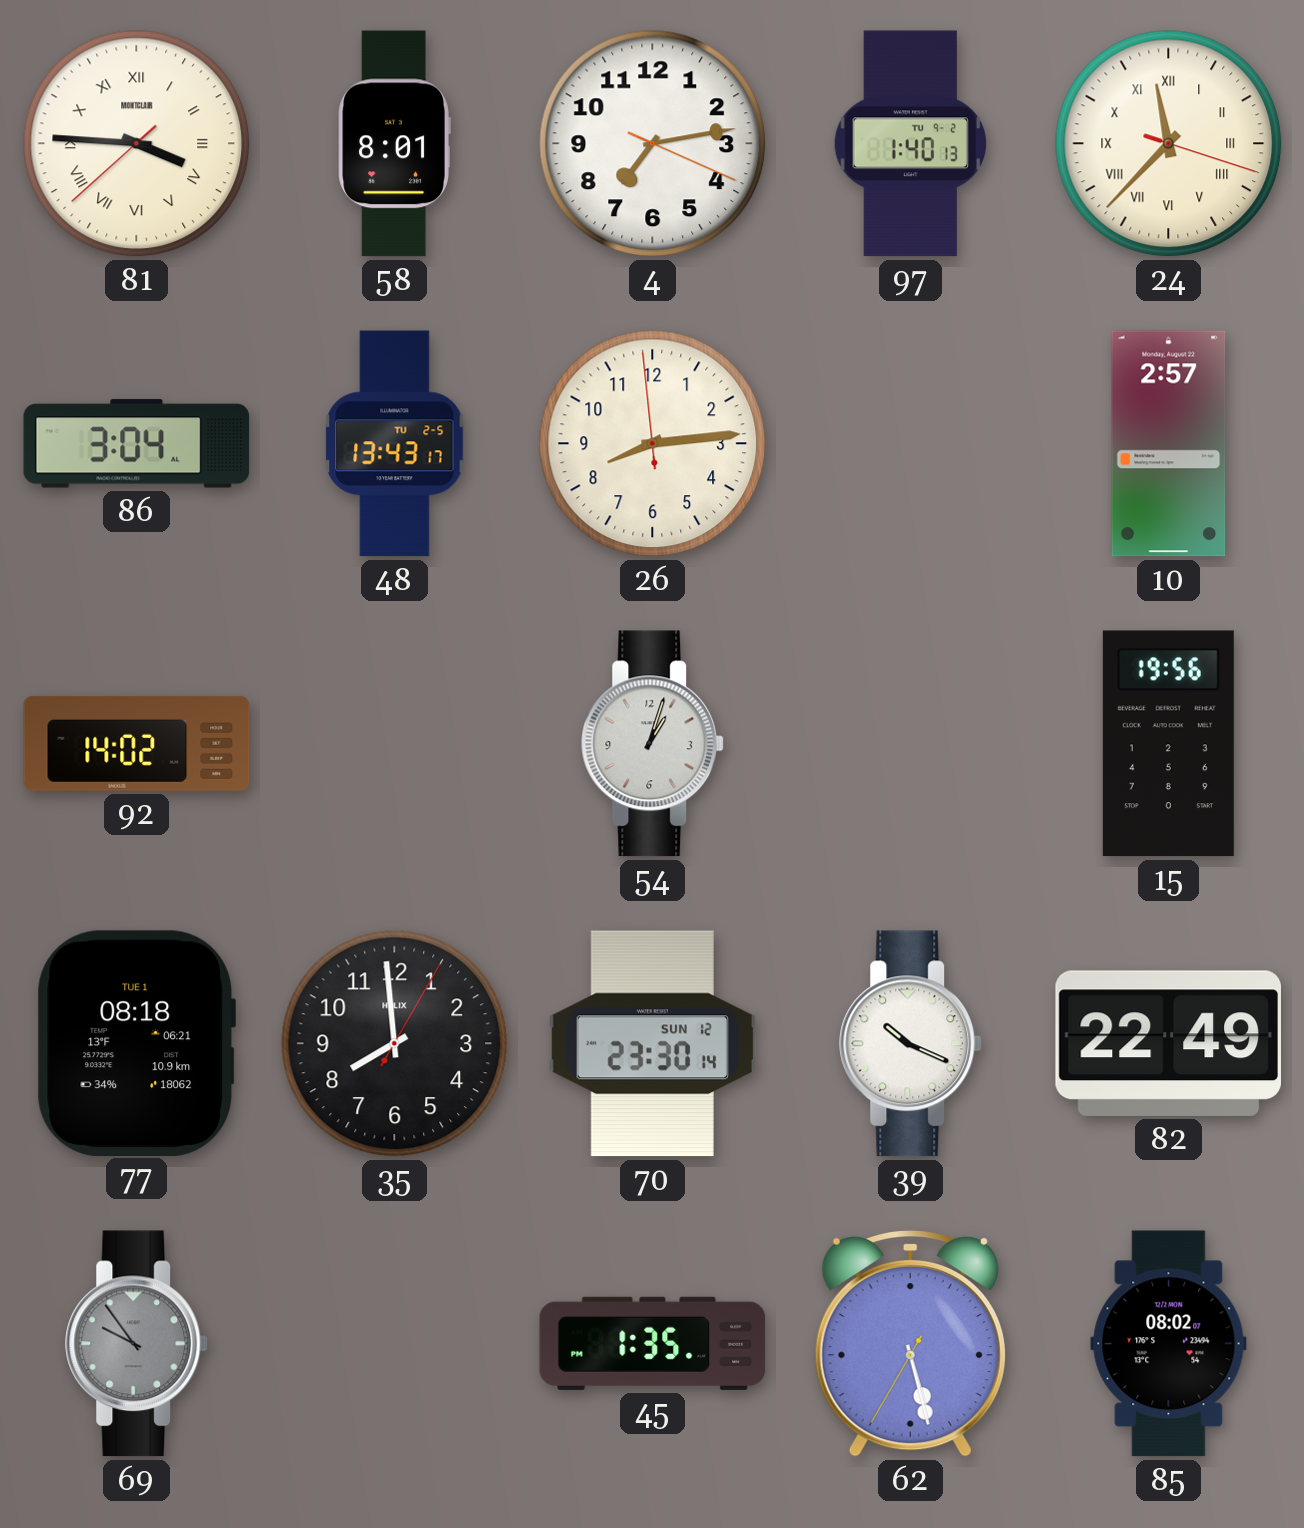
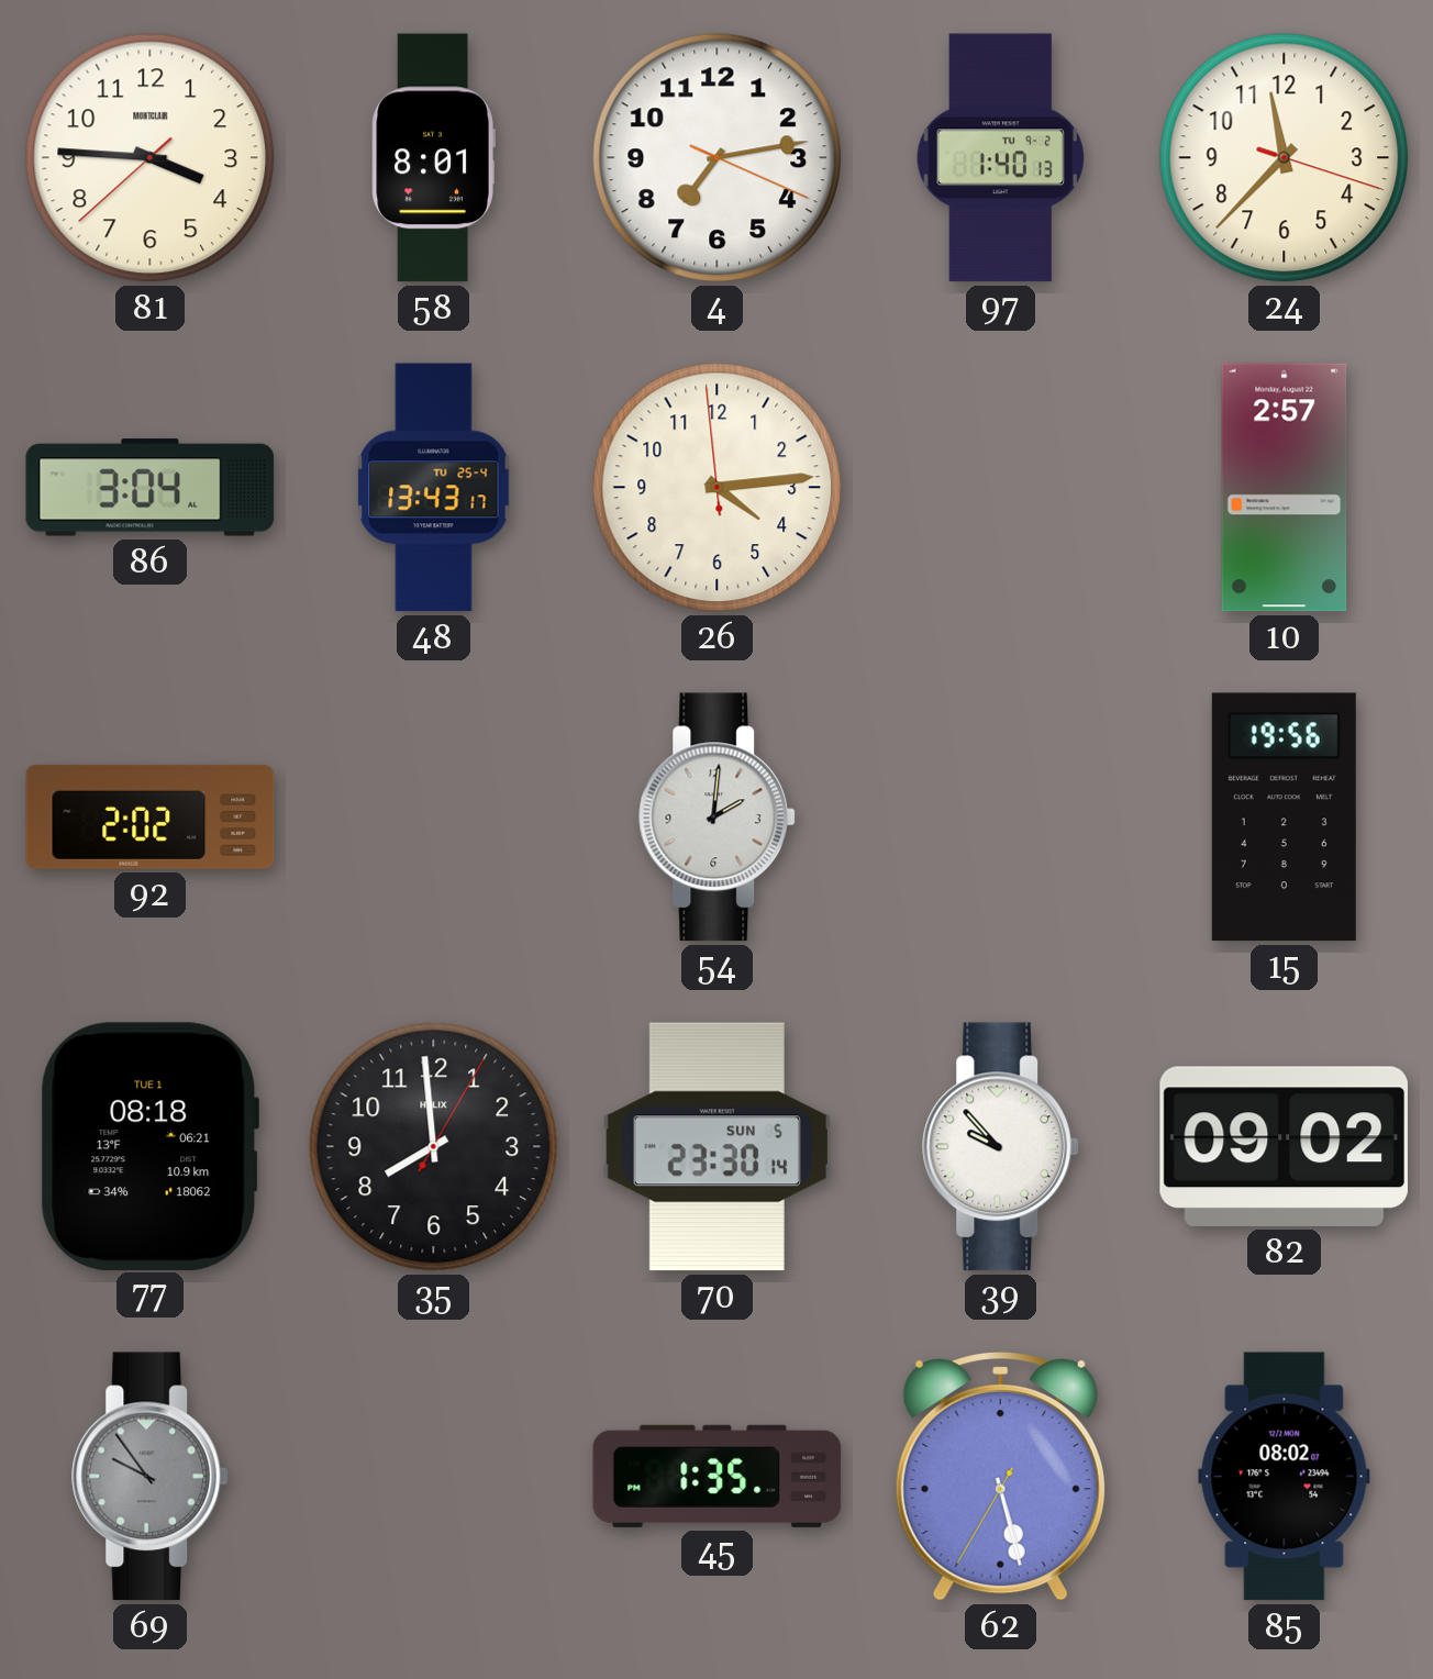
81 numerals: Roman -> Arabic
24 numerals: Roman -> Arabic
48 date: TU 2-5 -> TU 25-4
26: 8:13 -> 4:13
92: 14:02 -> 2:02
54: 1:03 -> 2:01
70 date: SUN 12 -> SUN 5
39: 10:19 -> 9:53
82: 22:49 -> 09:02
